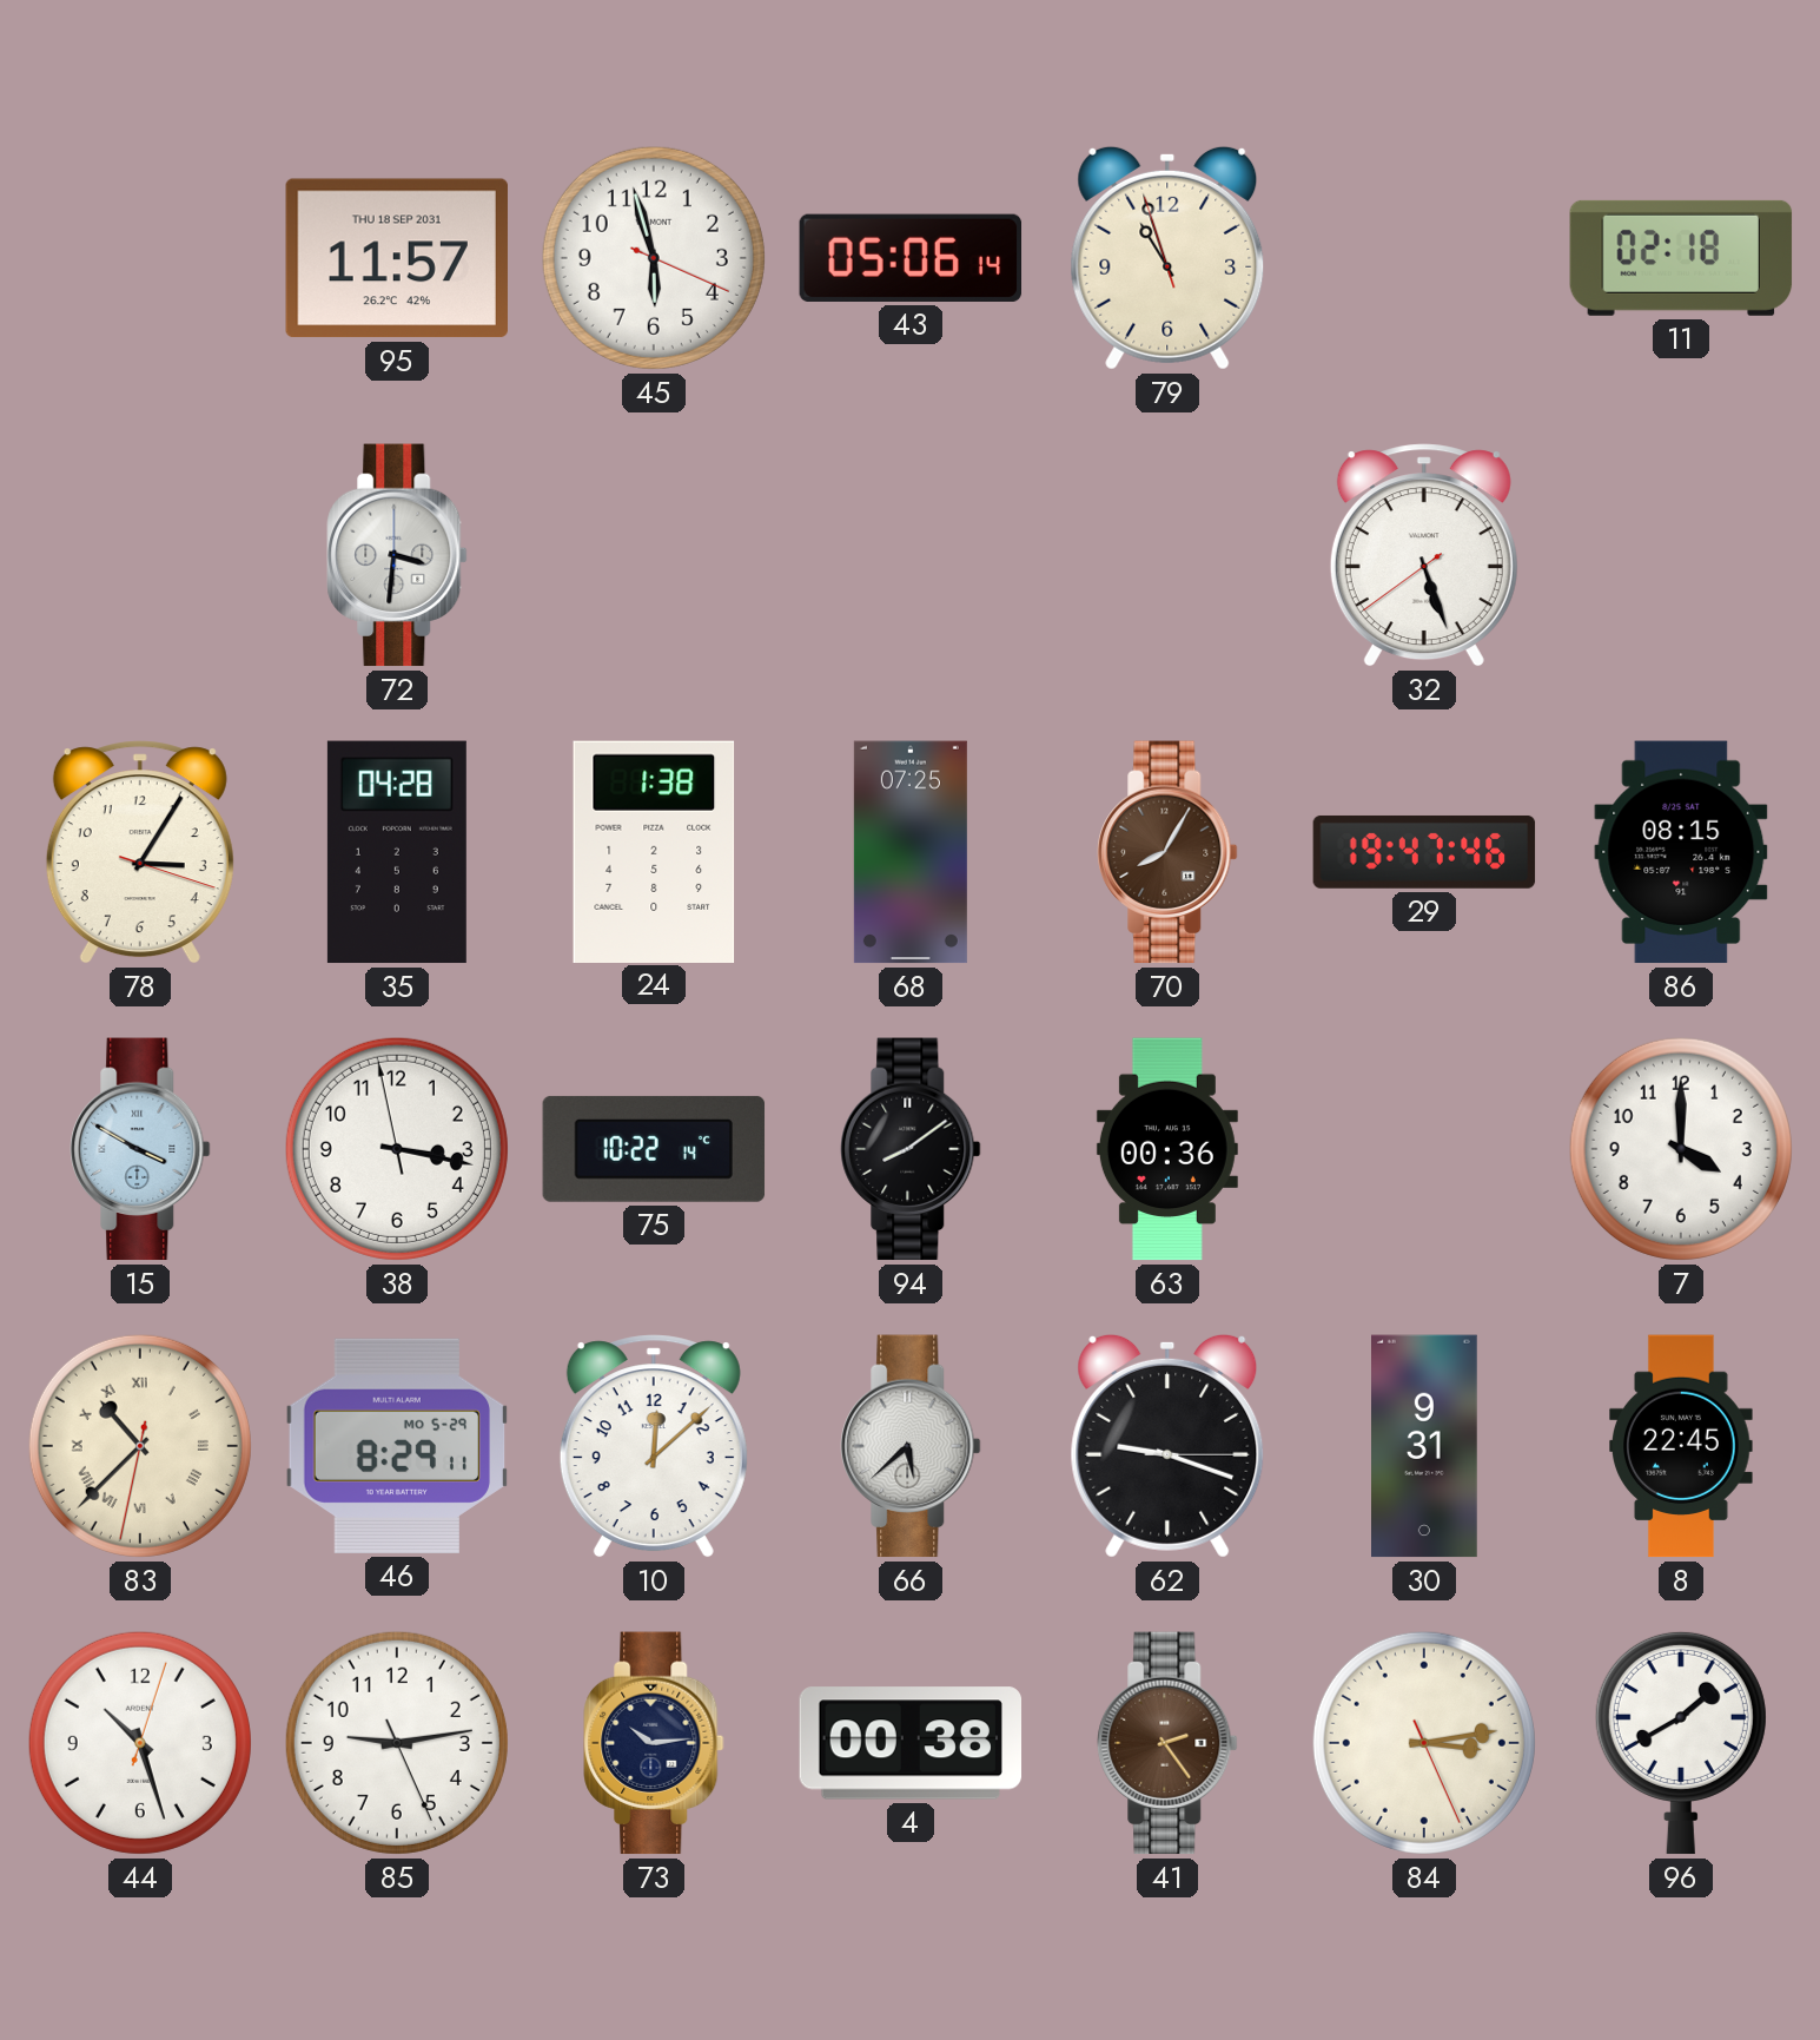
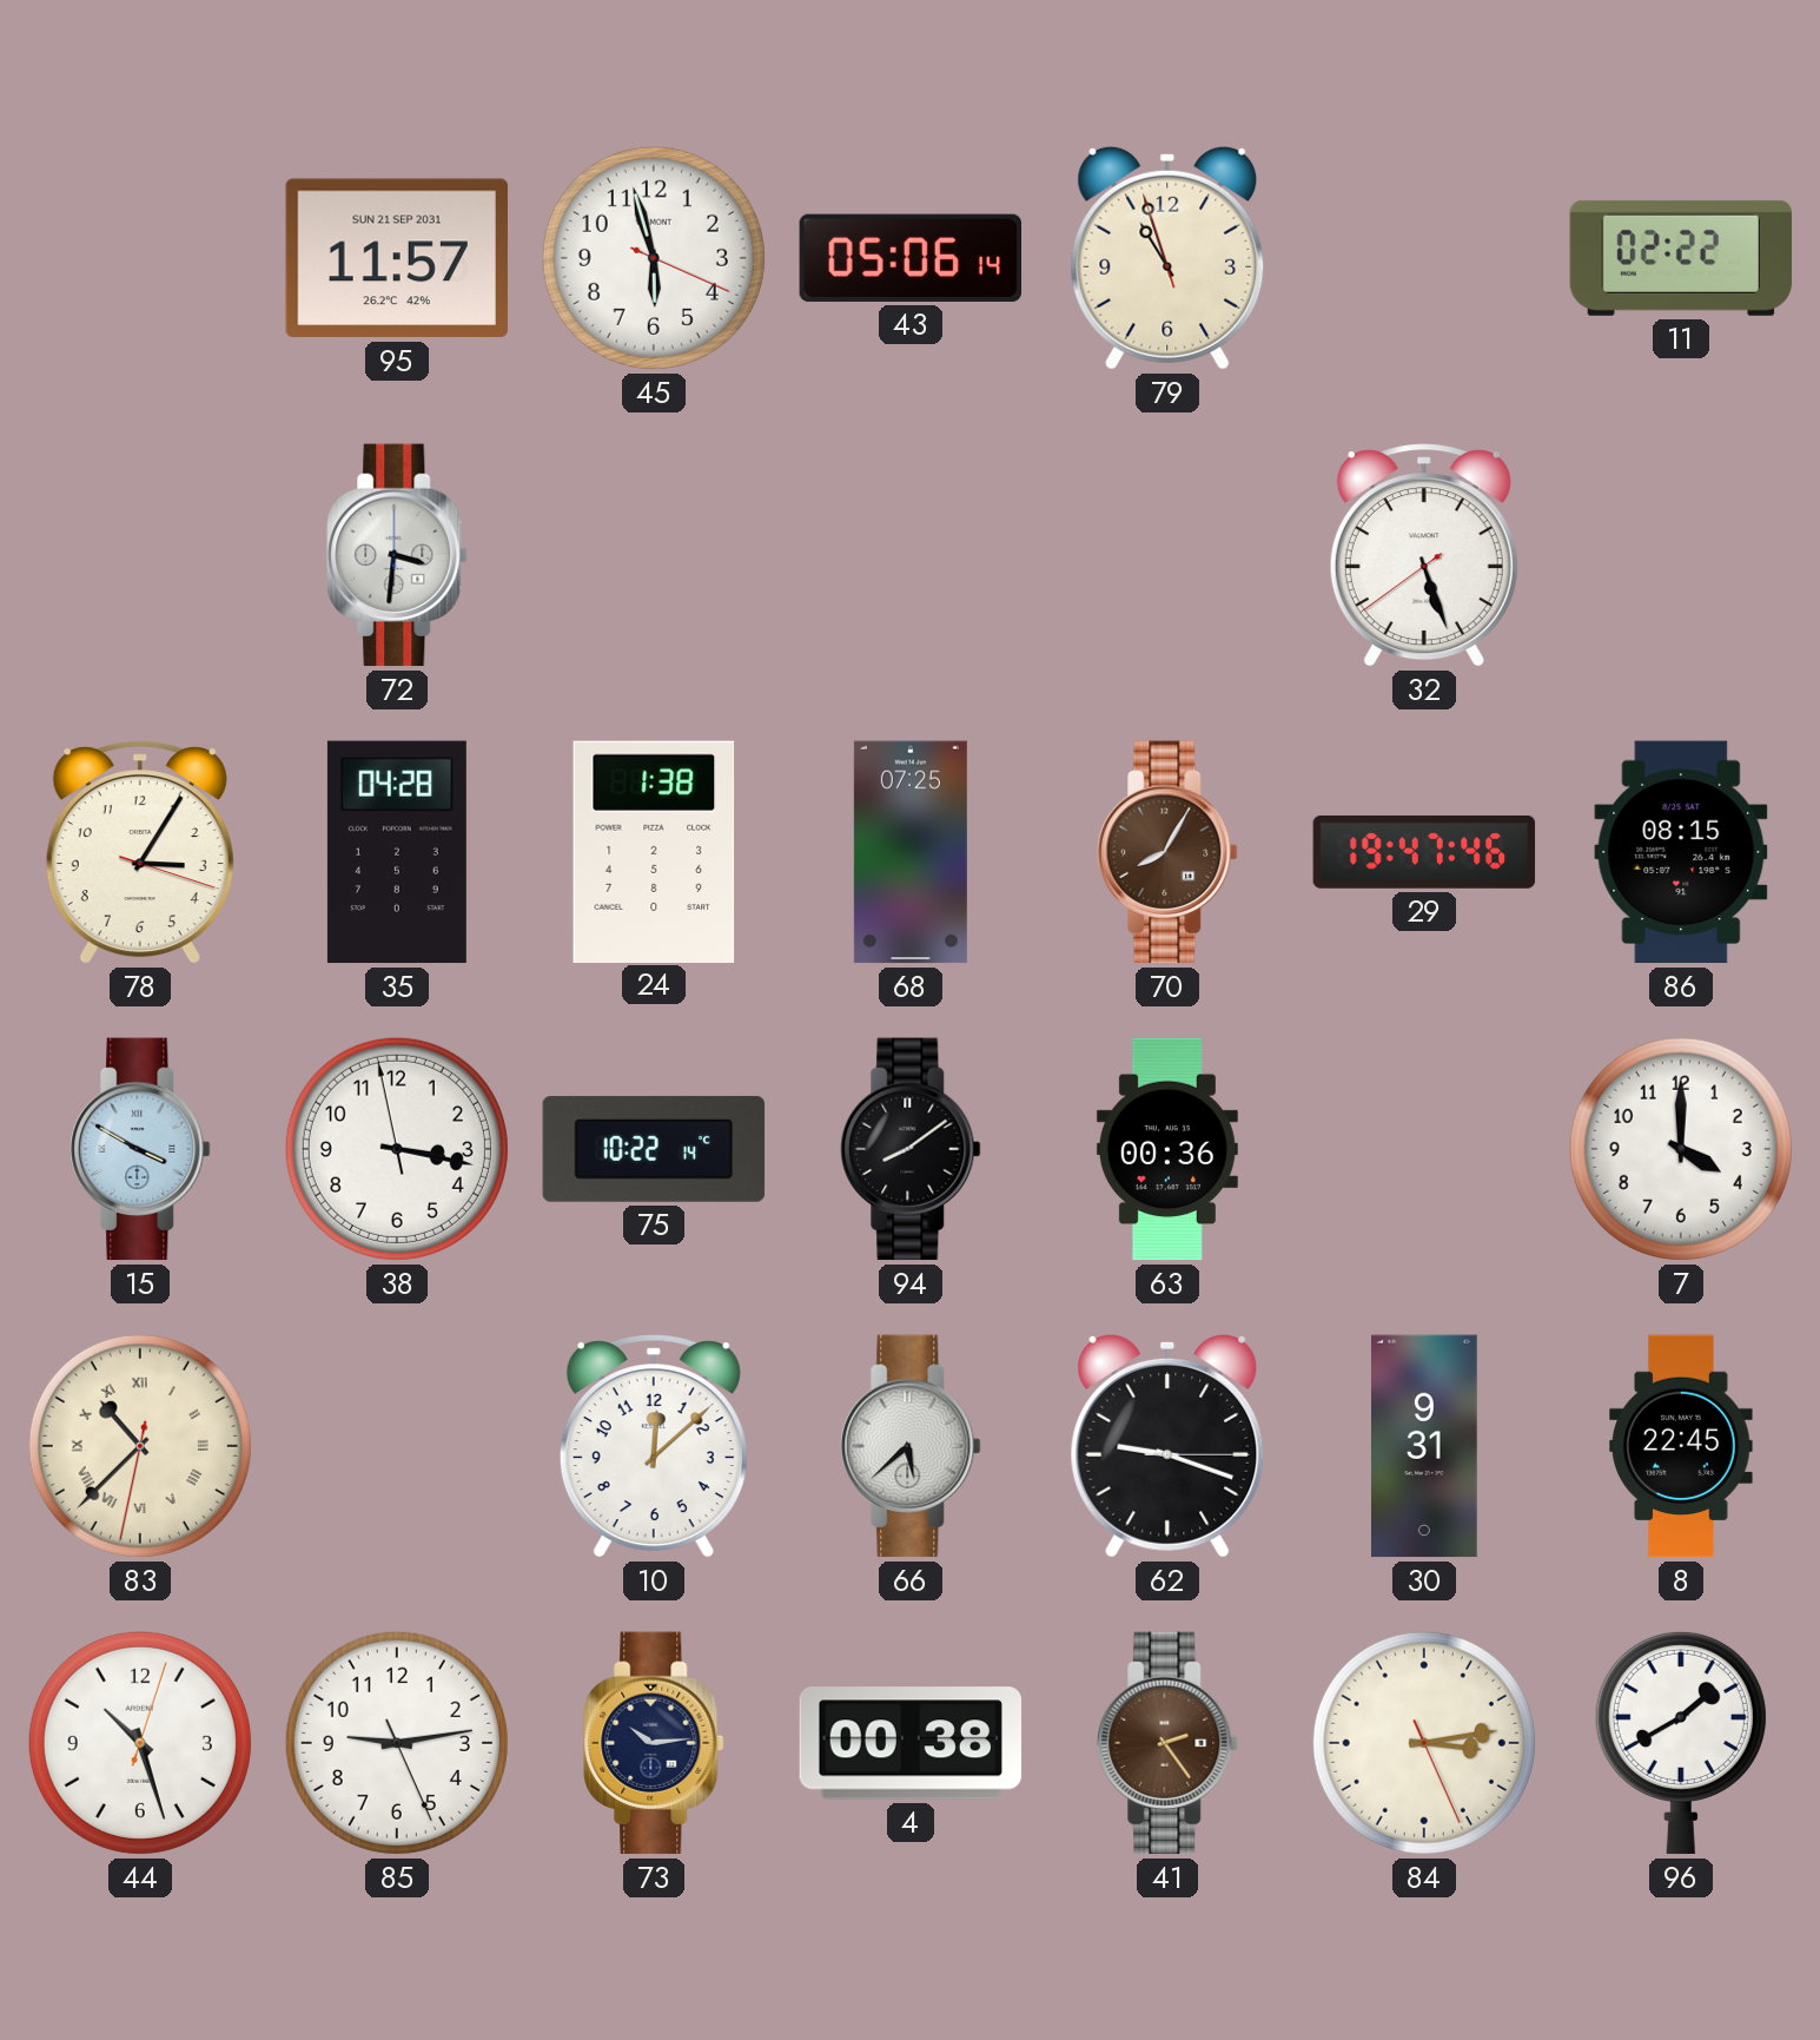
95 date: THU 18 SEP 2031 -> SUN 21 SEP 2031
11: 02:18 -> 02:22
46: 8:29 -> none
